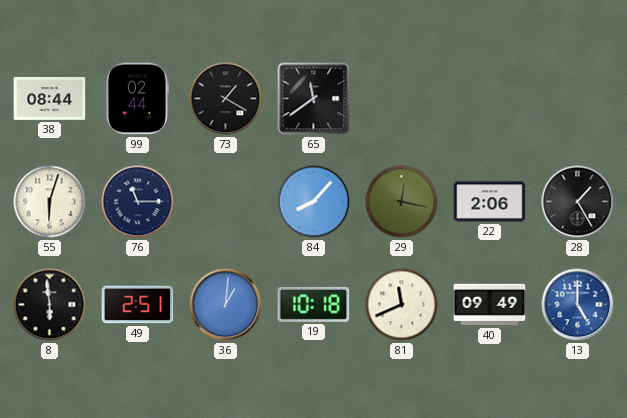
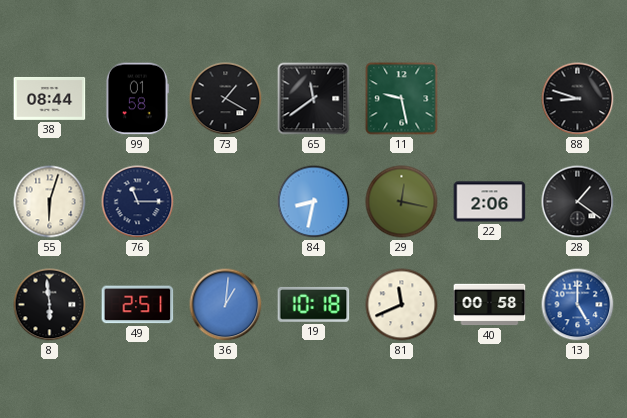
99: 02:44 -> 01:58
11: none -> 9:28
88: none -> 8:48
84: 8:07 -> 8:32
28: 1:25 -> 1:21
40: 09:49 -> 00:58
